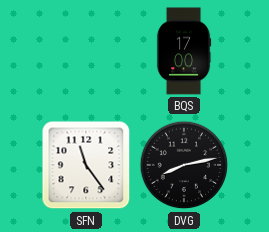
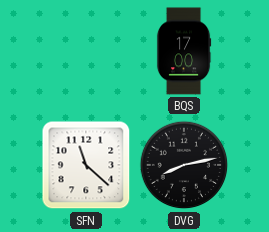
SFN: 11:24 -> 11:22
